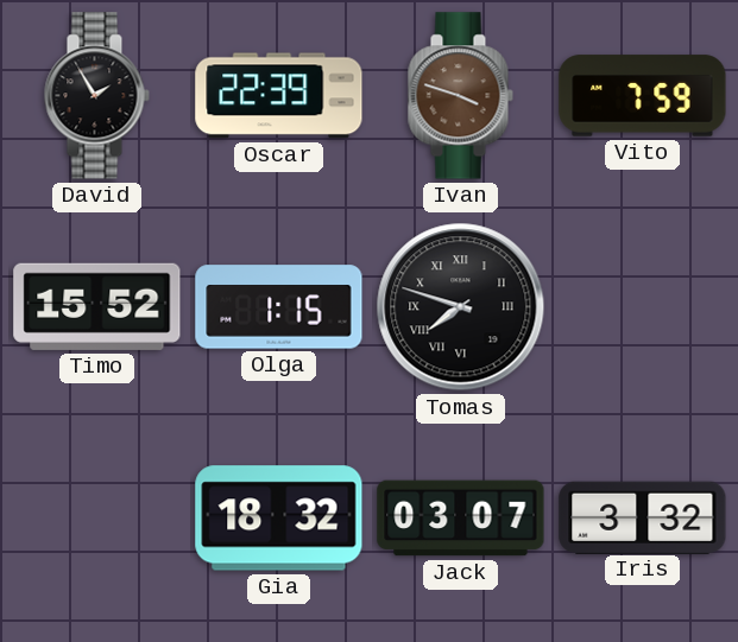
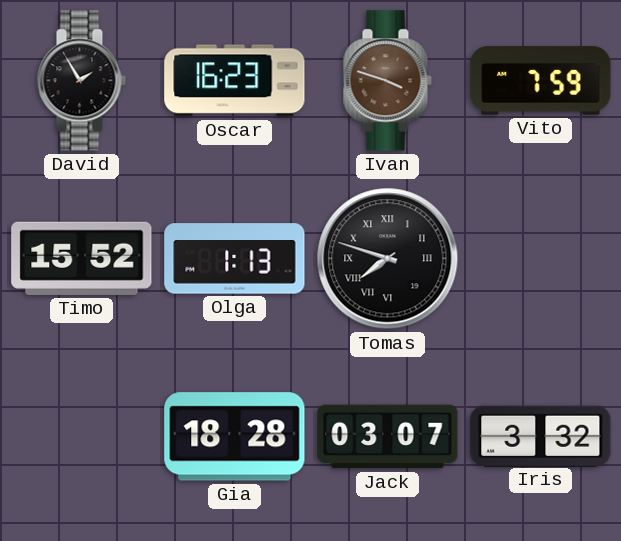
Oscar: 22:39 -> 16:23
Olga: 1:15 -> 1:13
Gia: 18:32 -> 18:28
